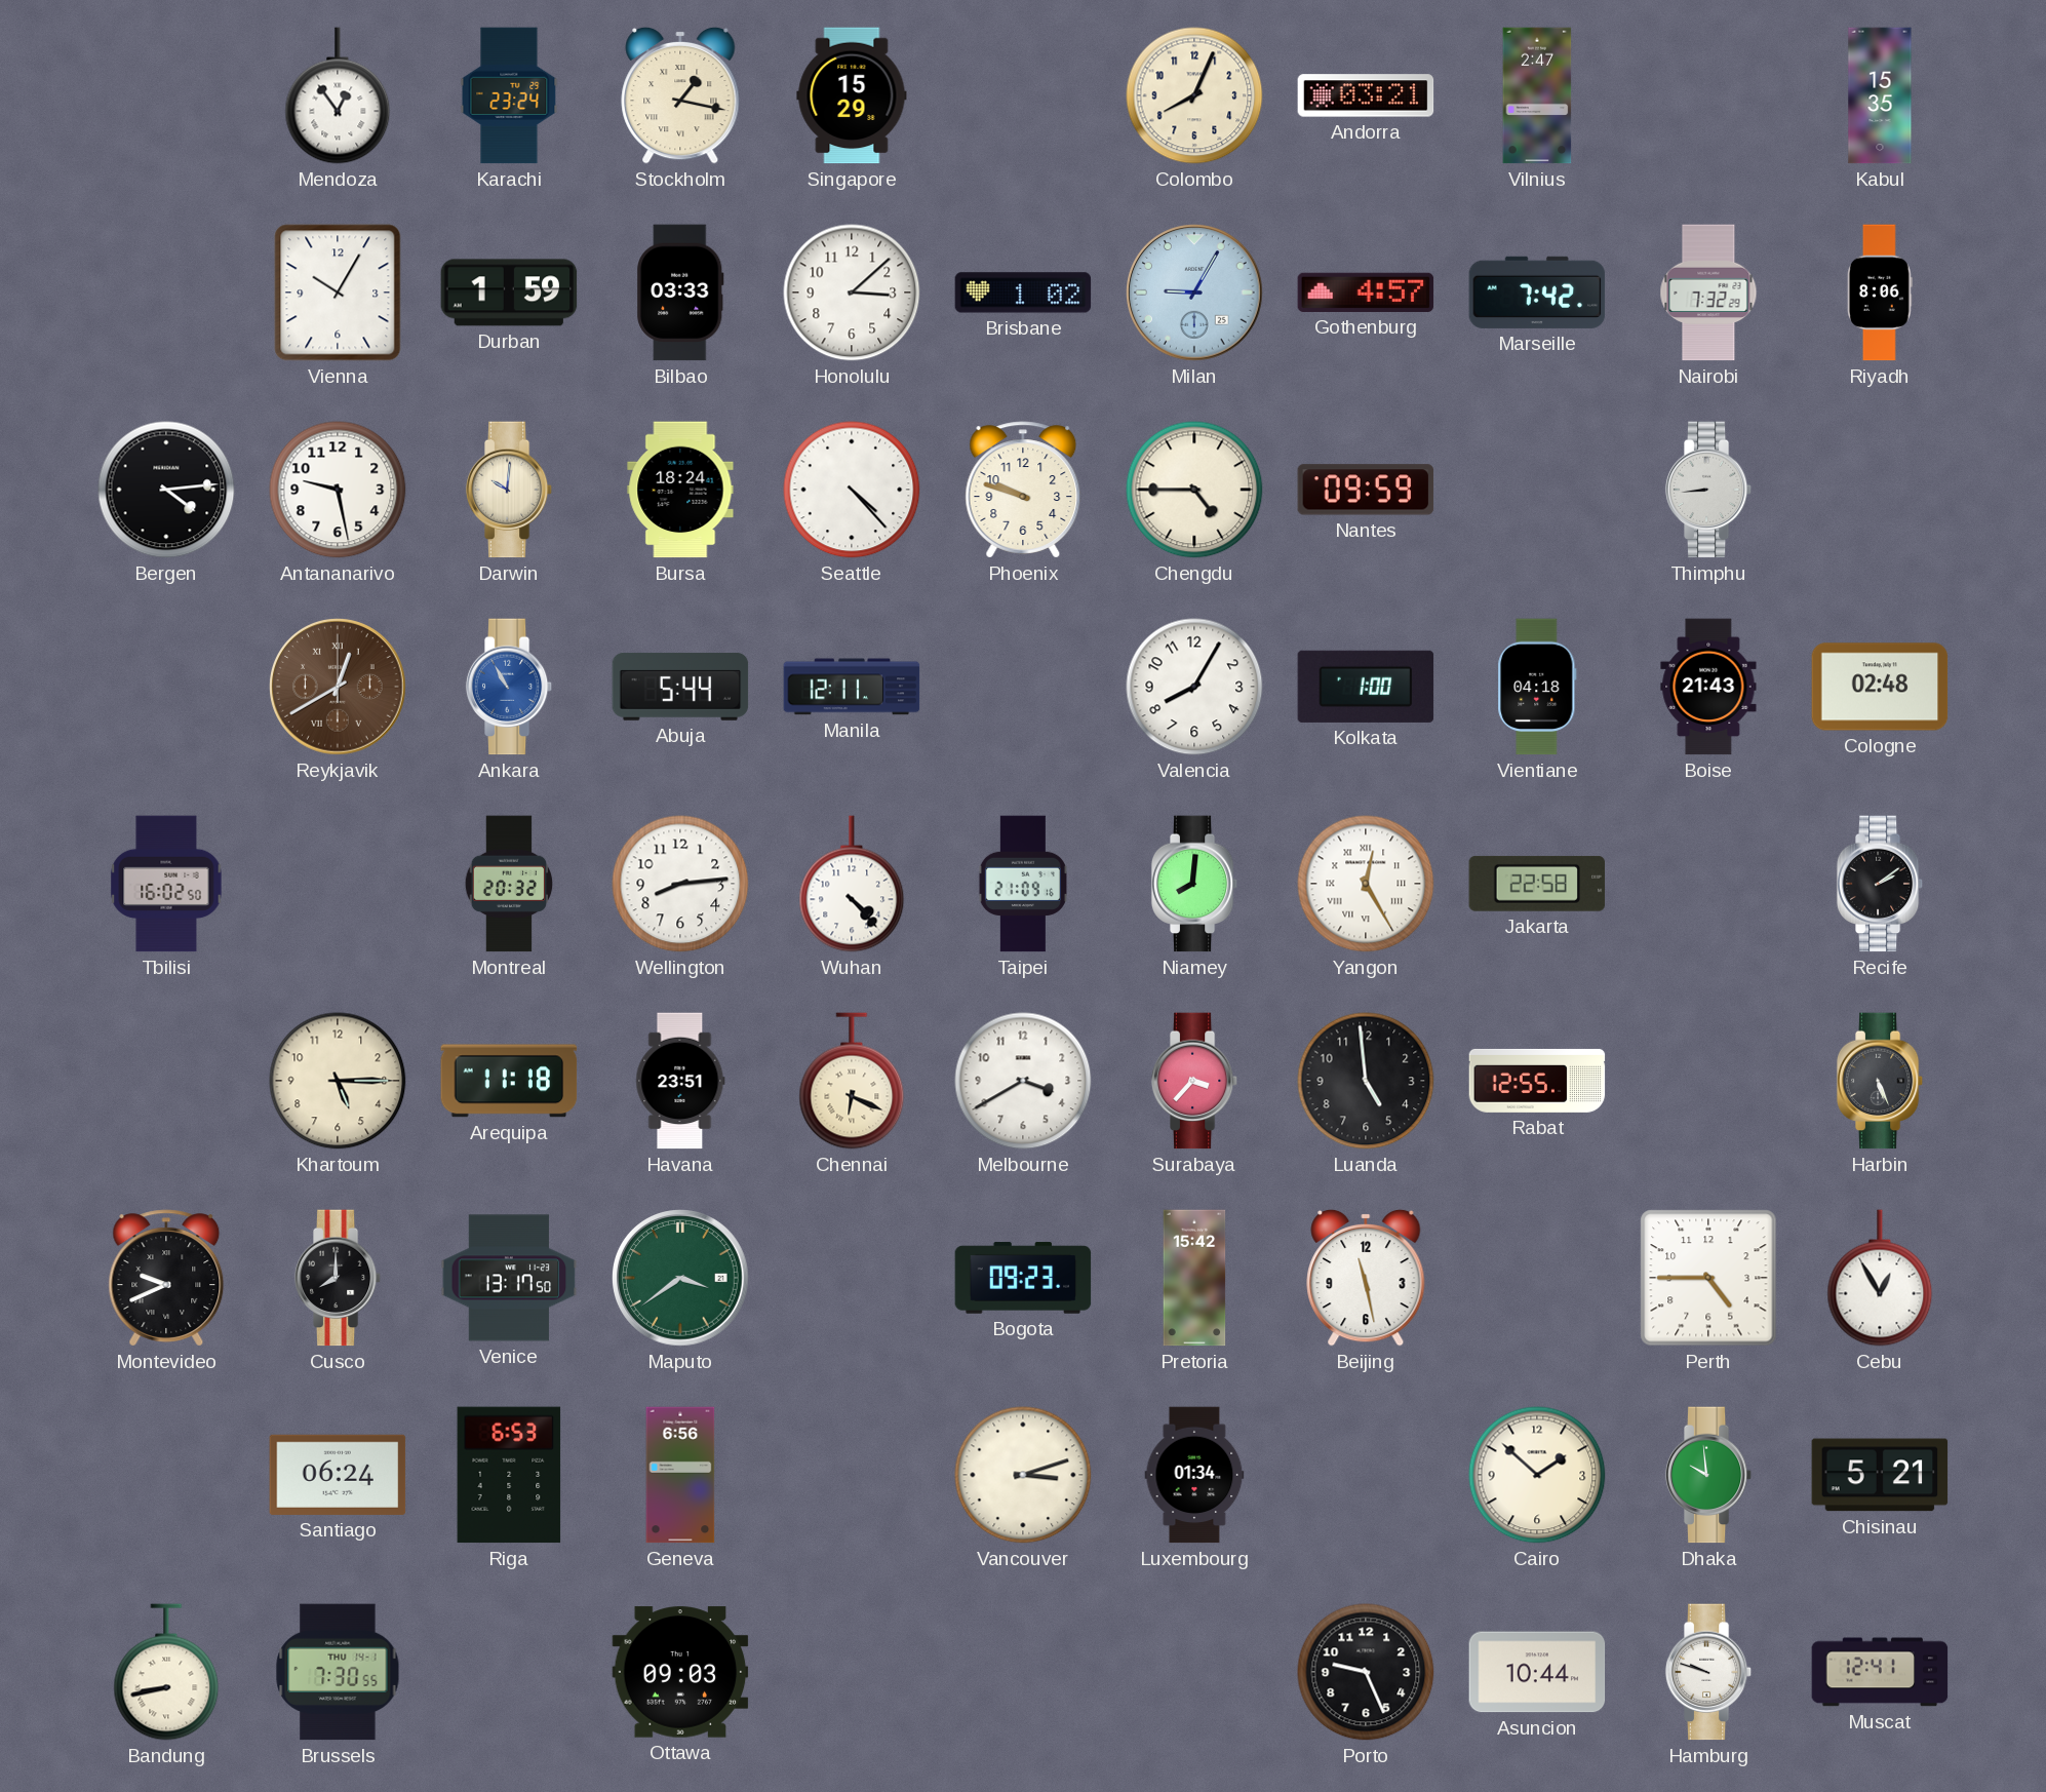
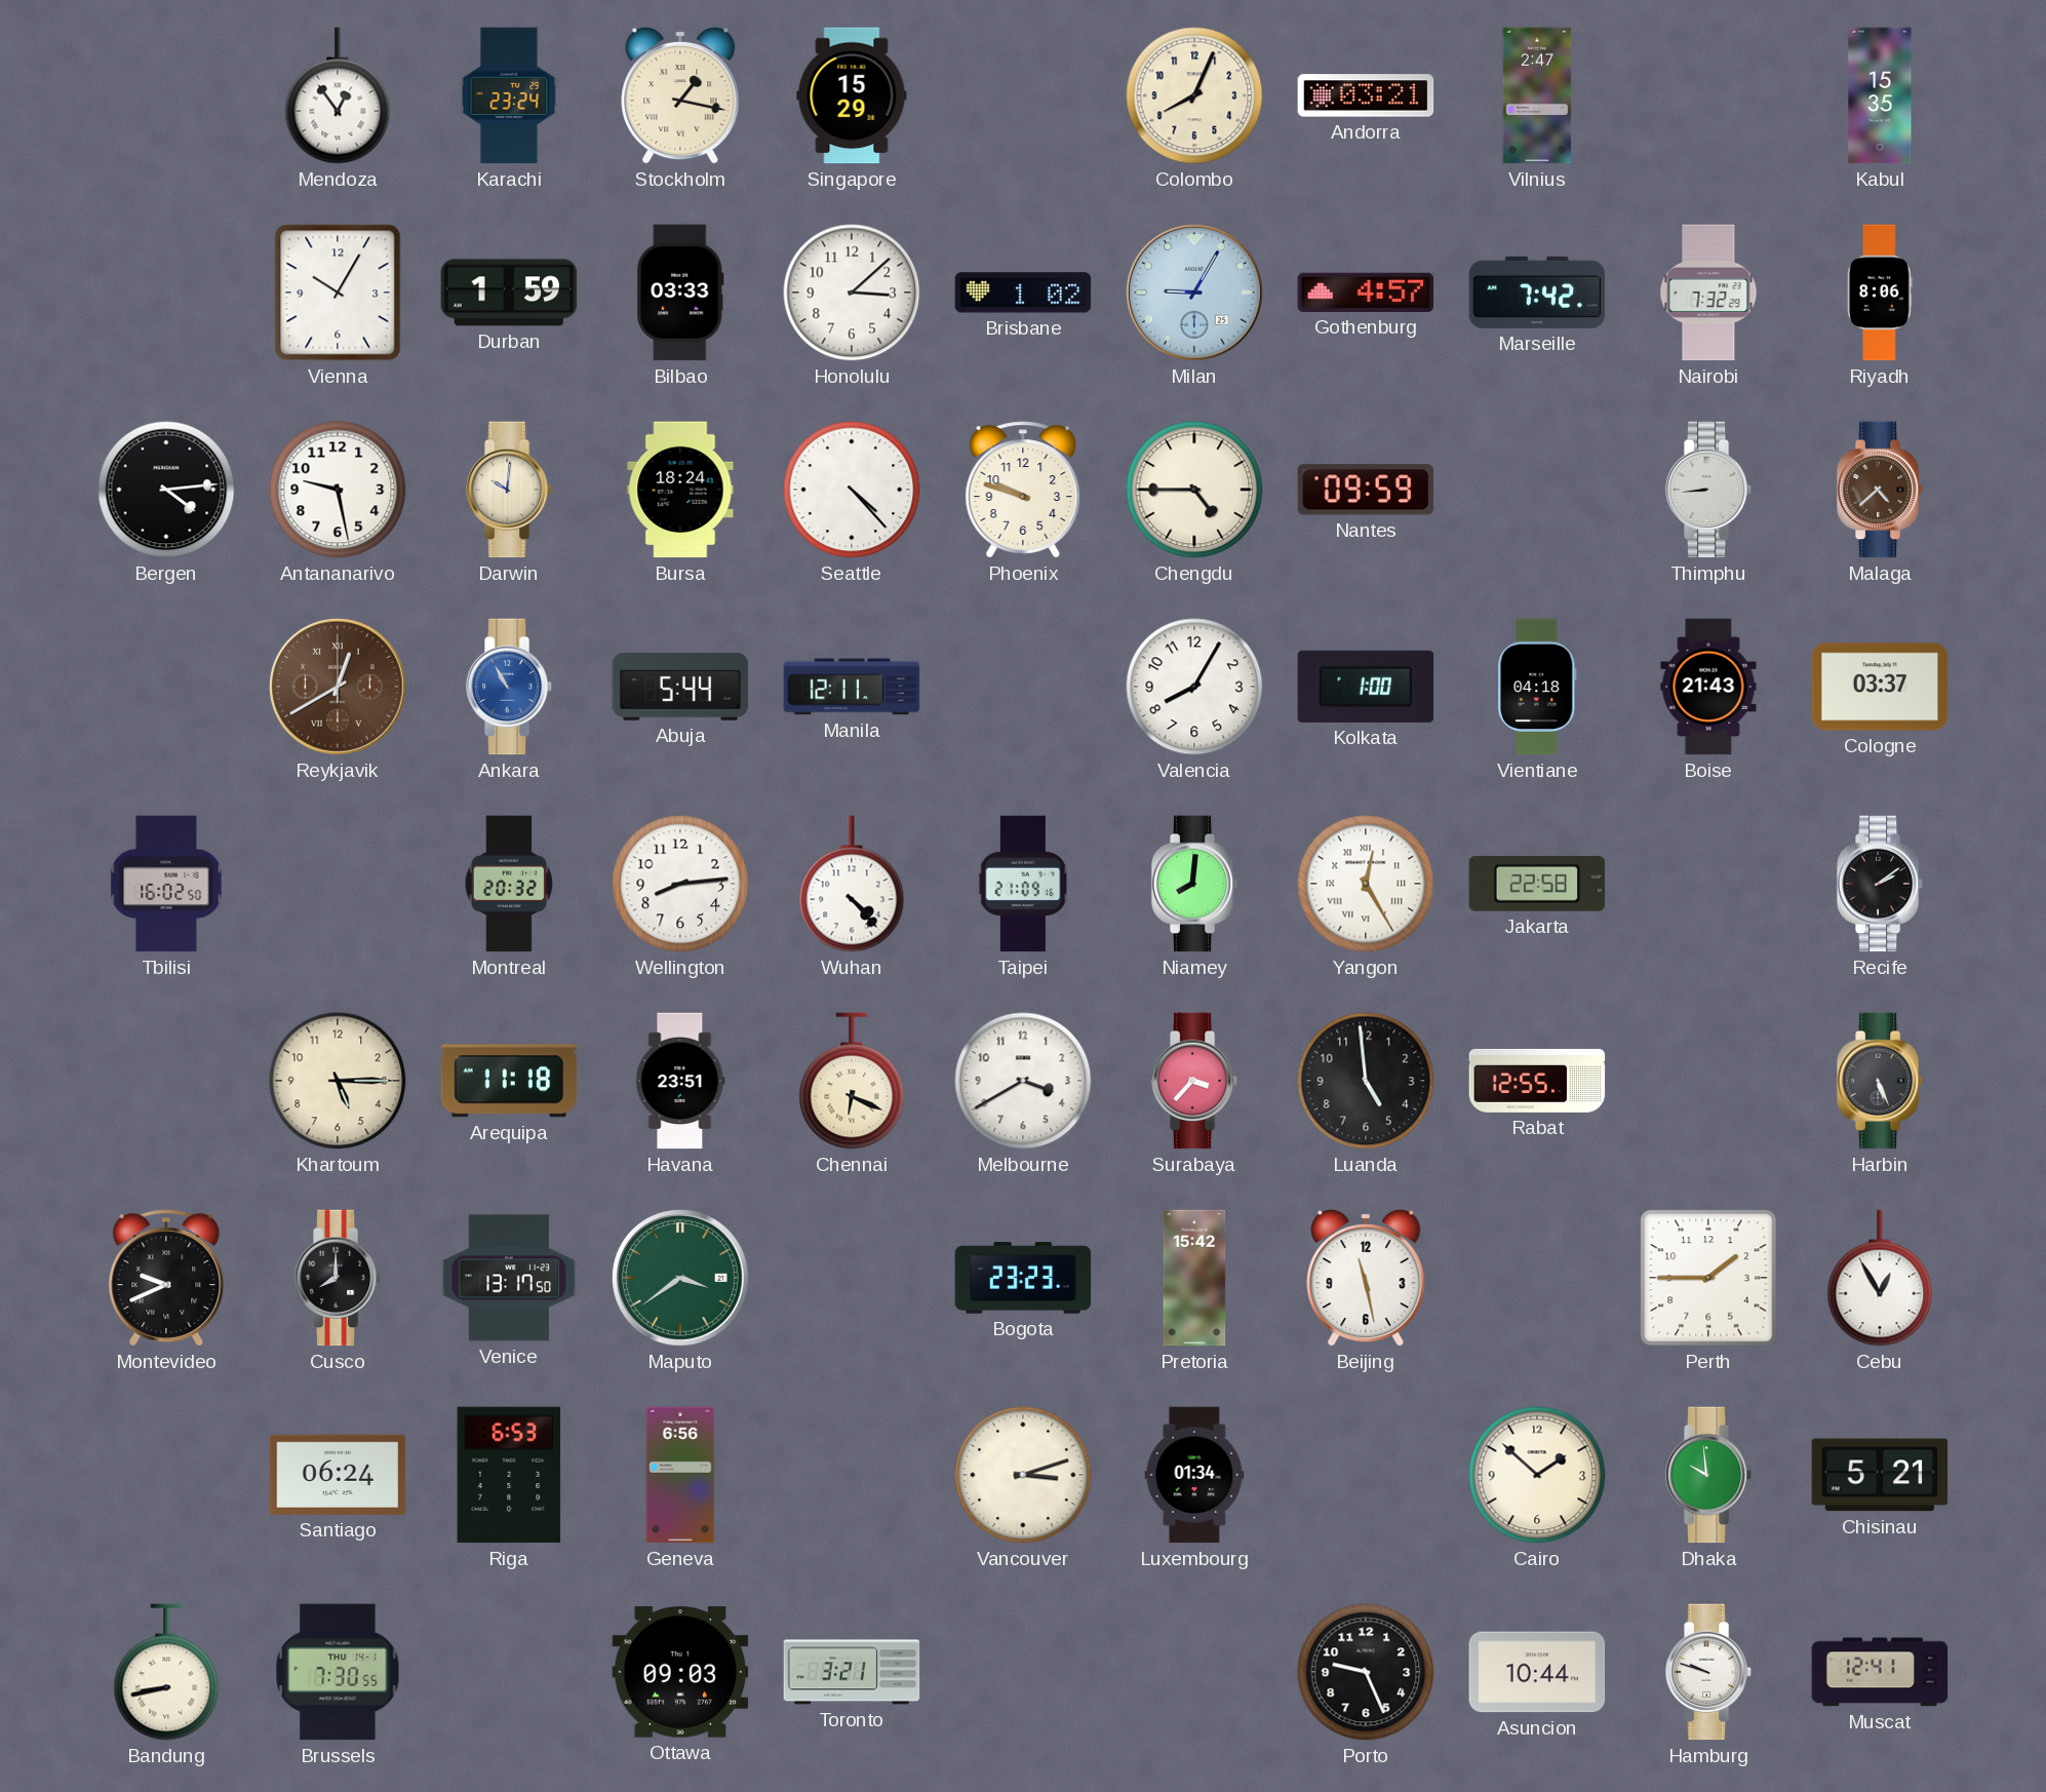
Malaga: none -> 4:38
Cologne: 02:48 -> 03:37
Bogota: 09:23 -> 23:23
Perth: 4:45 -> 1:45
Toronto: none -> 3:21
